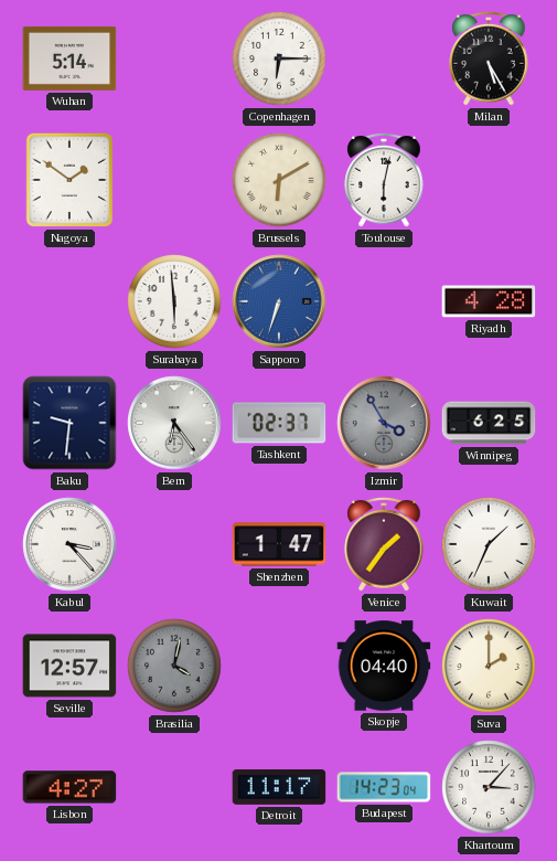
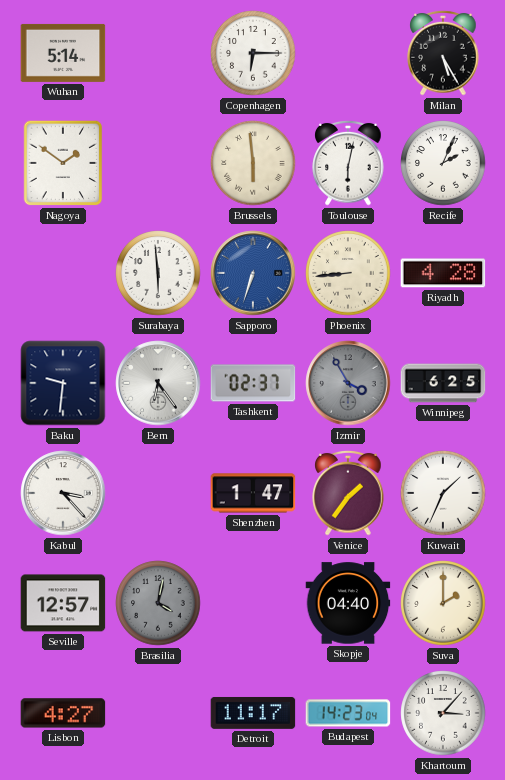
Brussels: 6:10 -> 5:59
Recife: none -> 2:04
Phoenix: none -> 8:44
